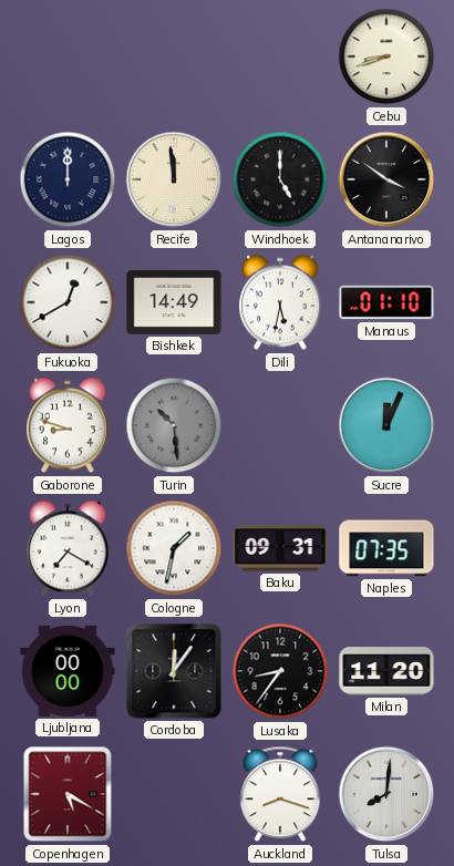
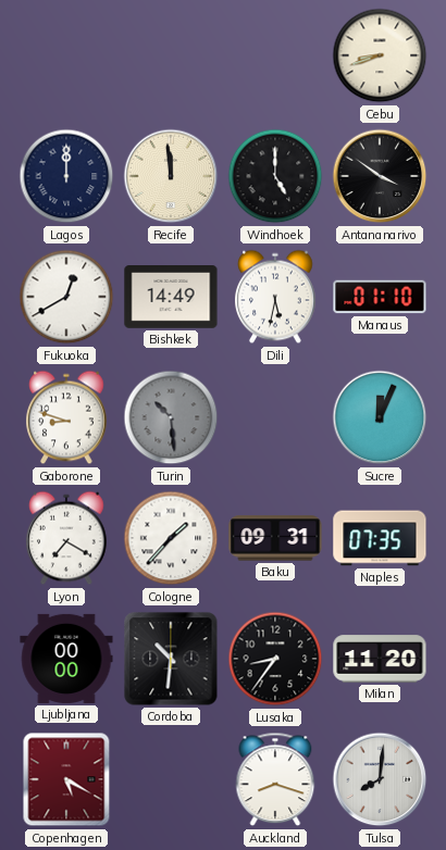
Cologne: 1:32 -> 1:37
Cordoba: 12:06 -> 10:31
